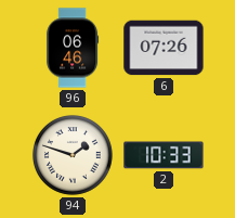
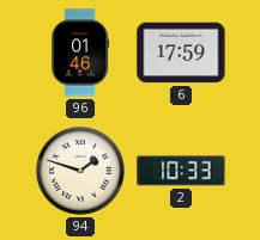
96: 06:46 -> 01:46
6: 07:26 -> 17:59
